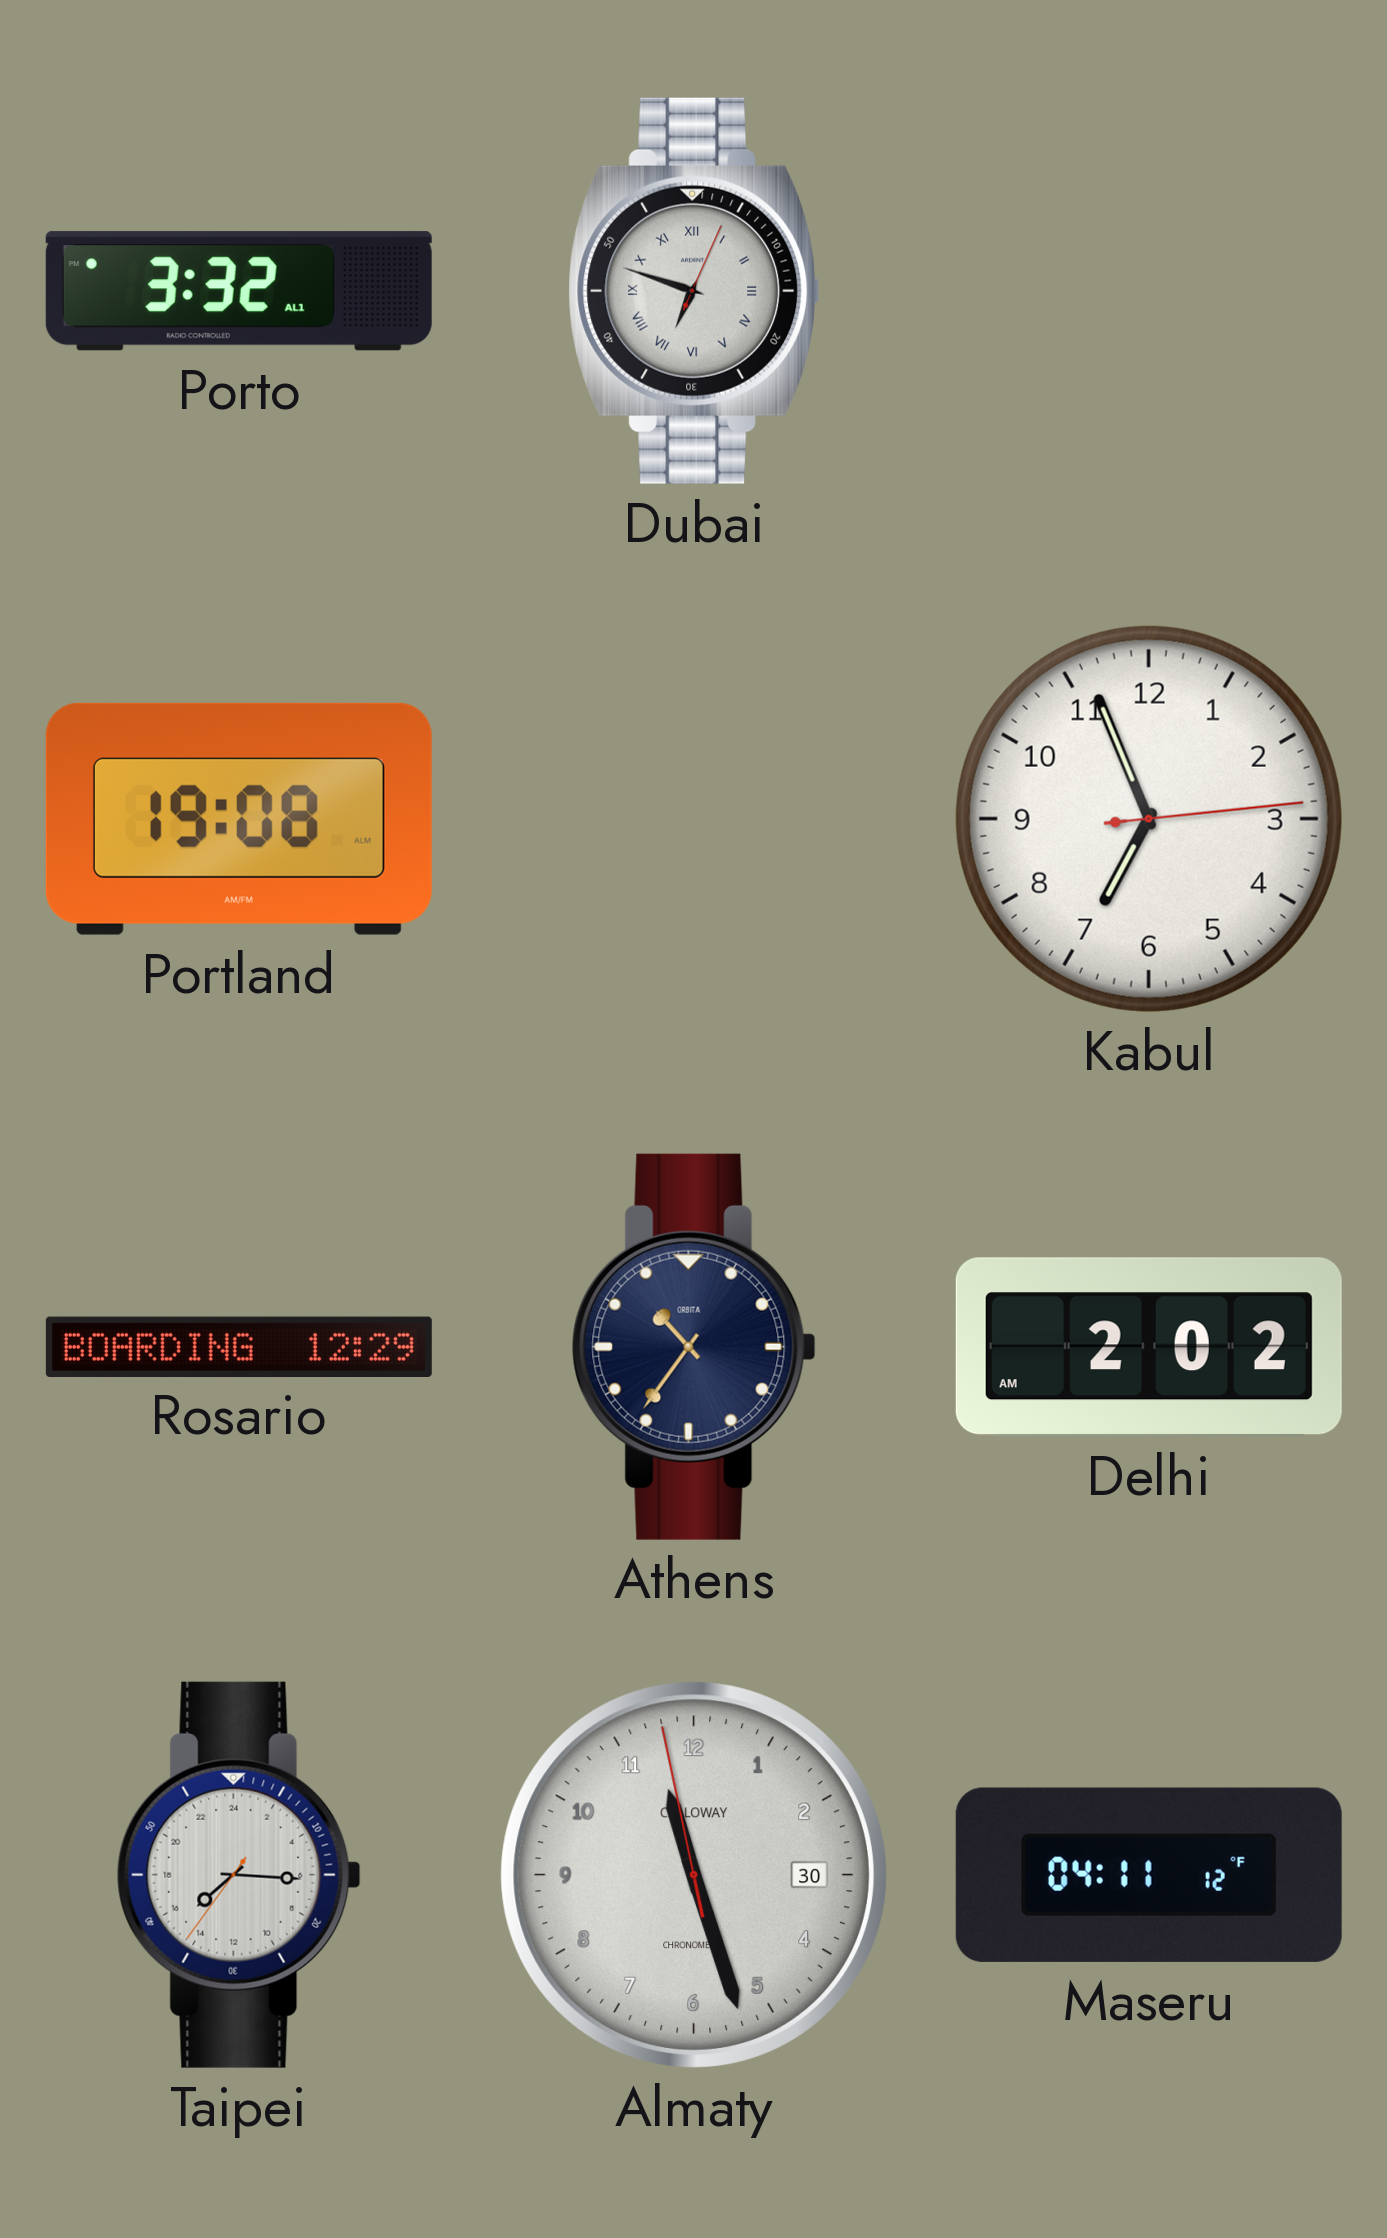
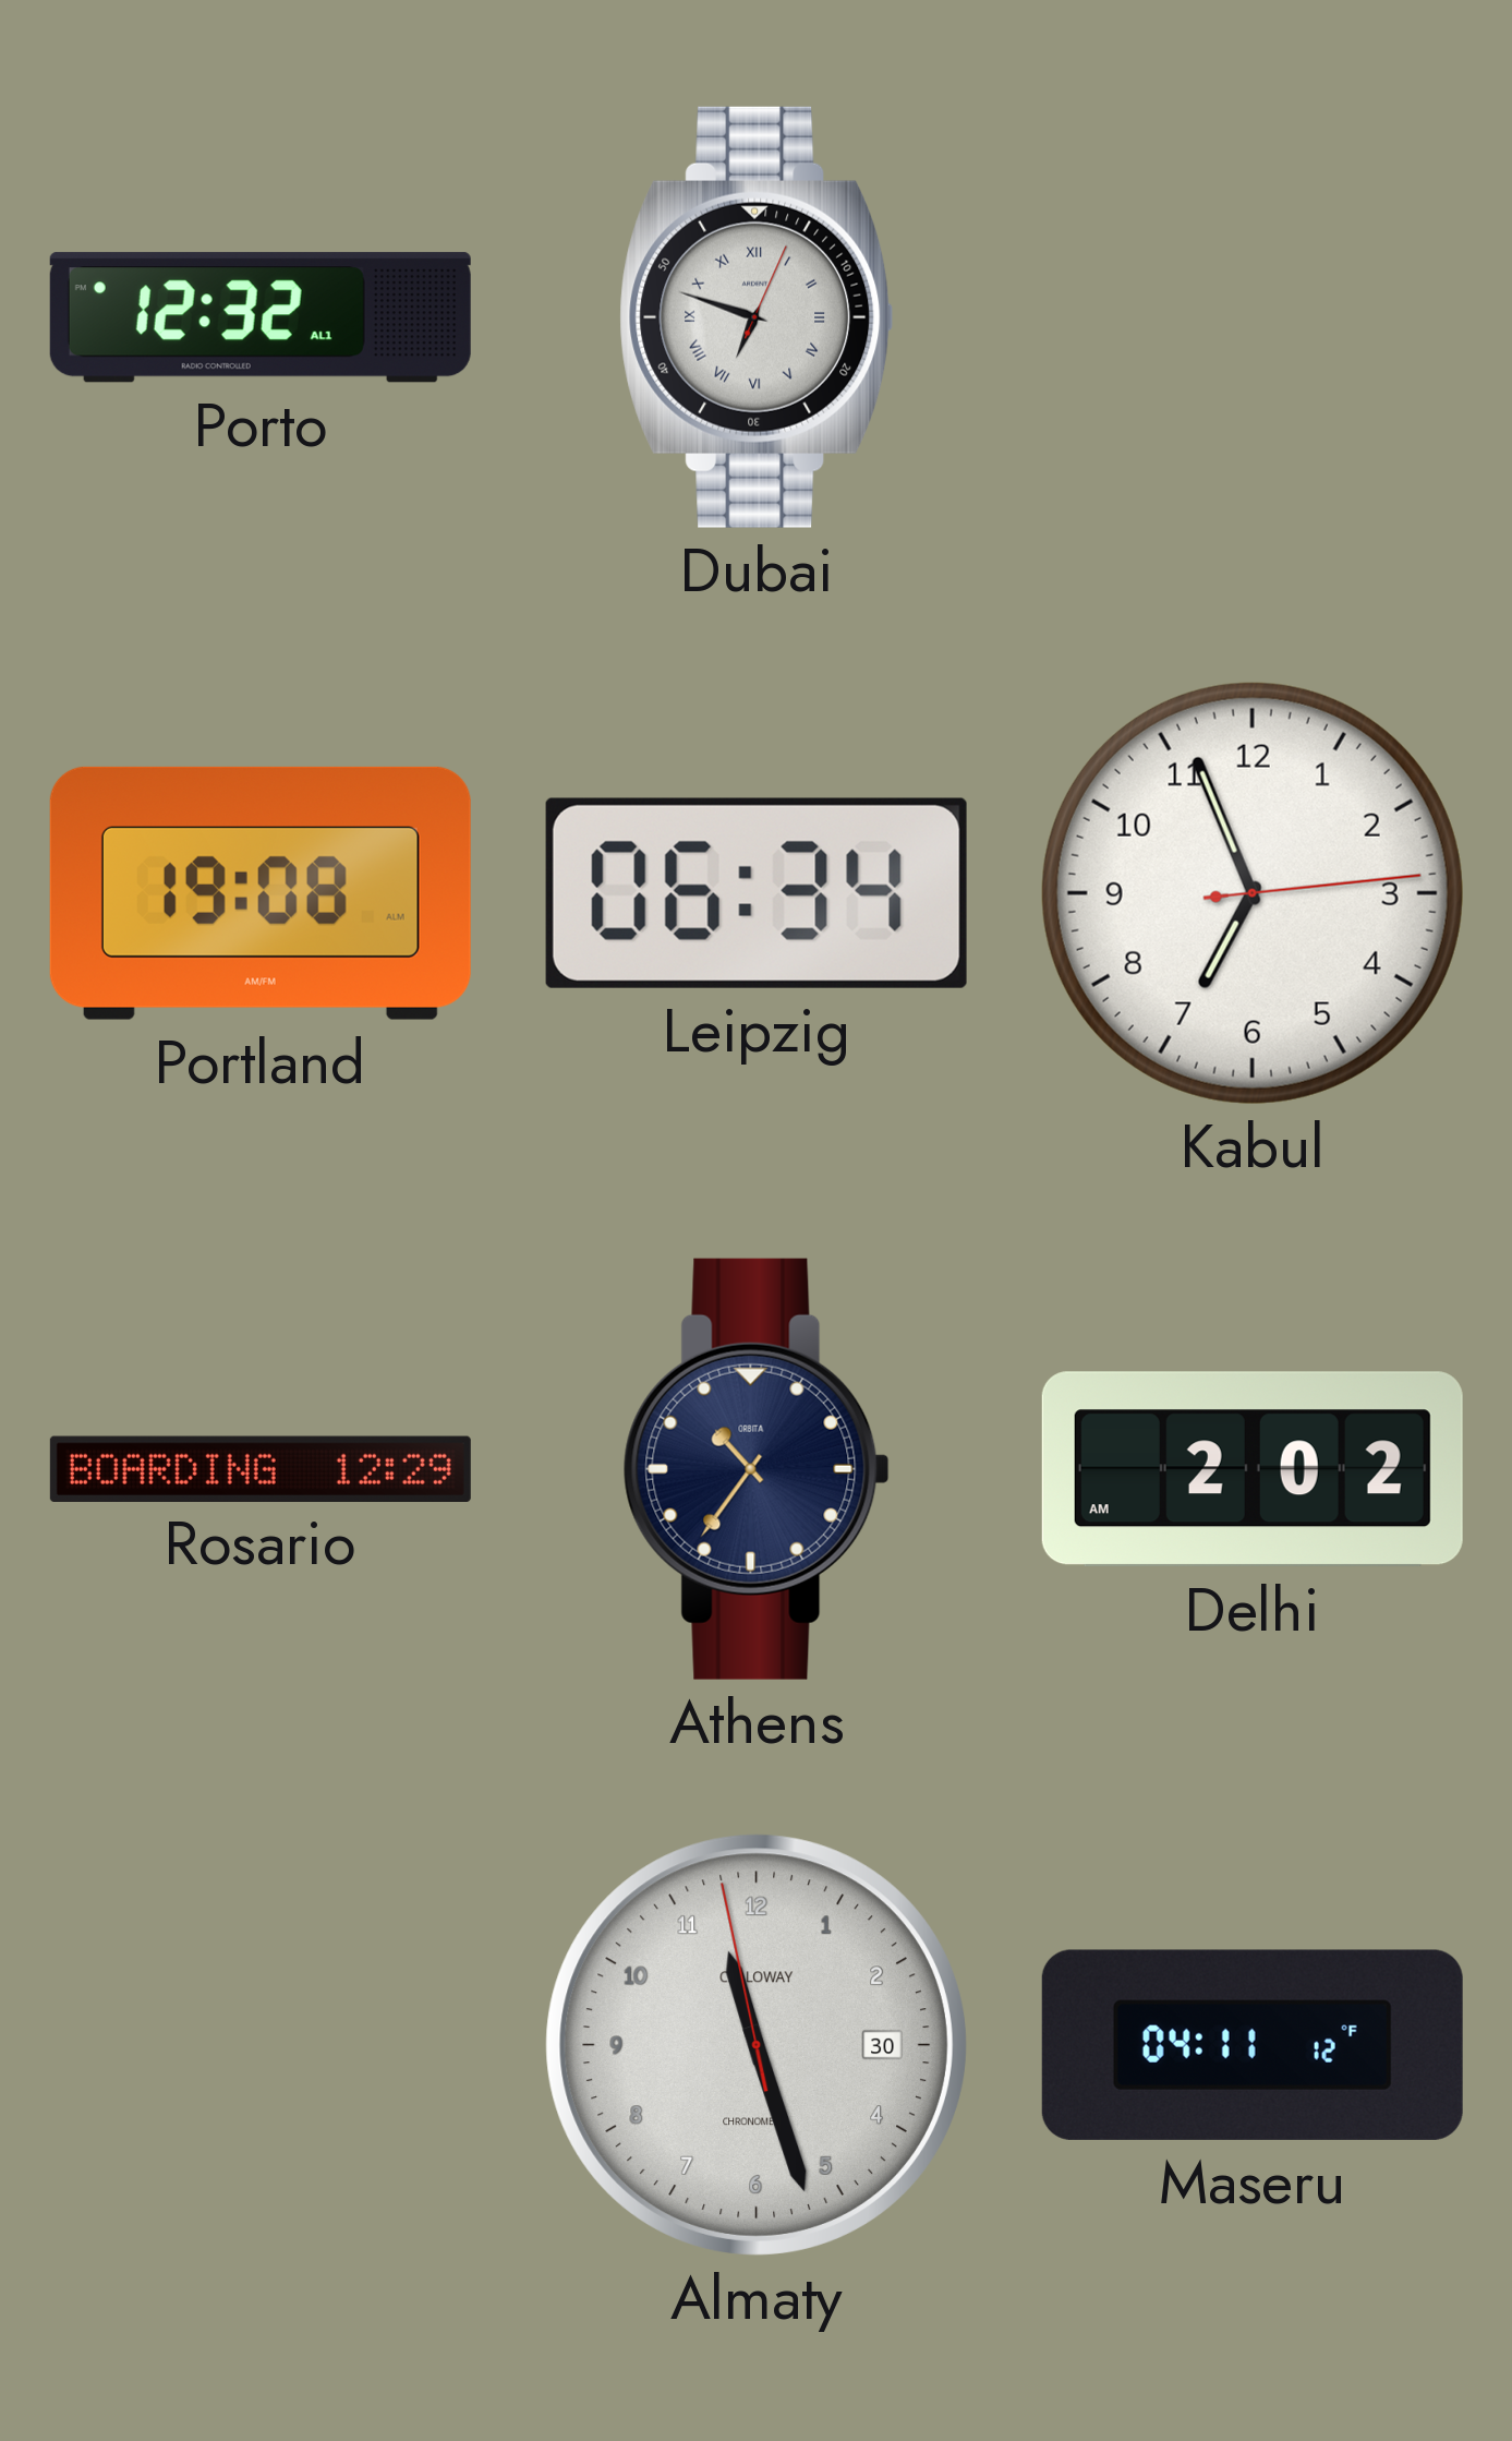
Porto: 3:32 -> 12:32
Leipzig: none -> 06:34
Taipei: 15:15 -> none
